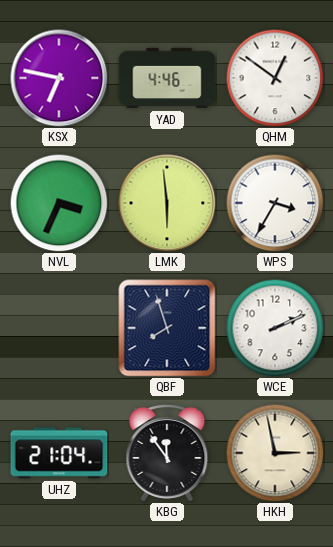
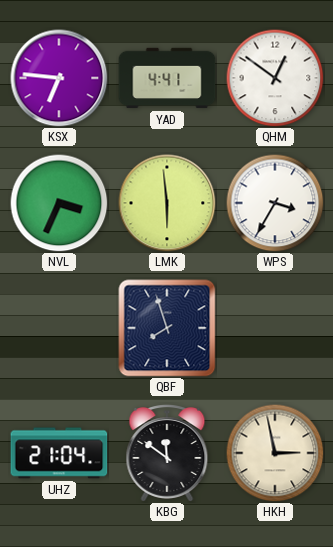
KSX: 6:47 -> 6:46
YAD: 4:46 -> 4:41
WCE: 2:11 -> none
KBG: 11:54 -> 11:51
